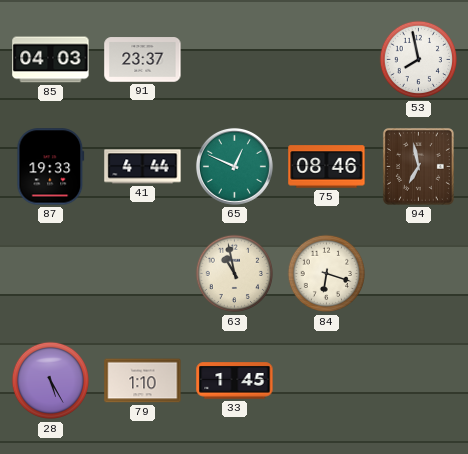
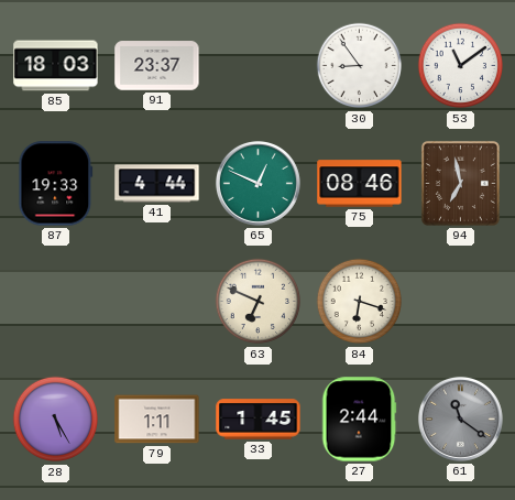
85: 04:03 -> 18:03
30: none -> 8:54
53: 7:58 -> 11:09
63: 10:58 -> 6:49
79: 1:10 -> 1:11
27: none -> 2:44
61: none -> 11:21
